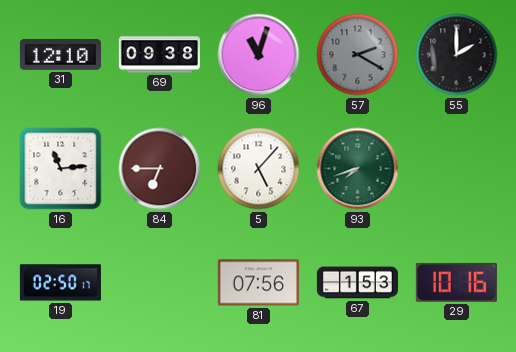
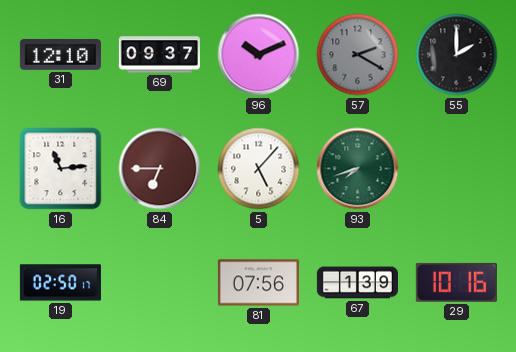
69: 09:38 -> 09:37
96: 11:03 -> 10:11
67: 1:53 -> 1:39
